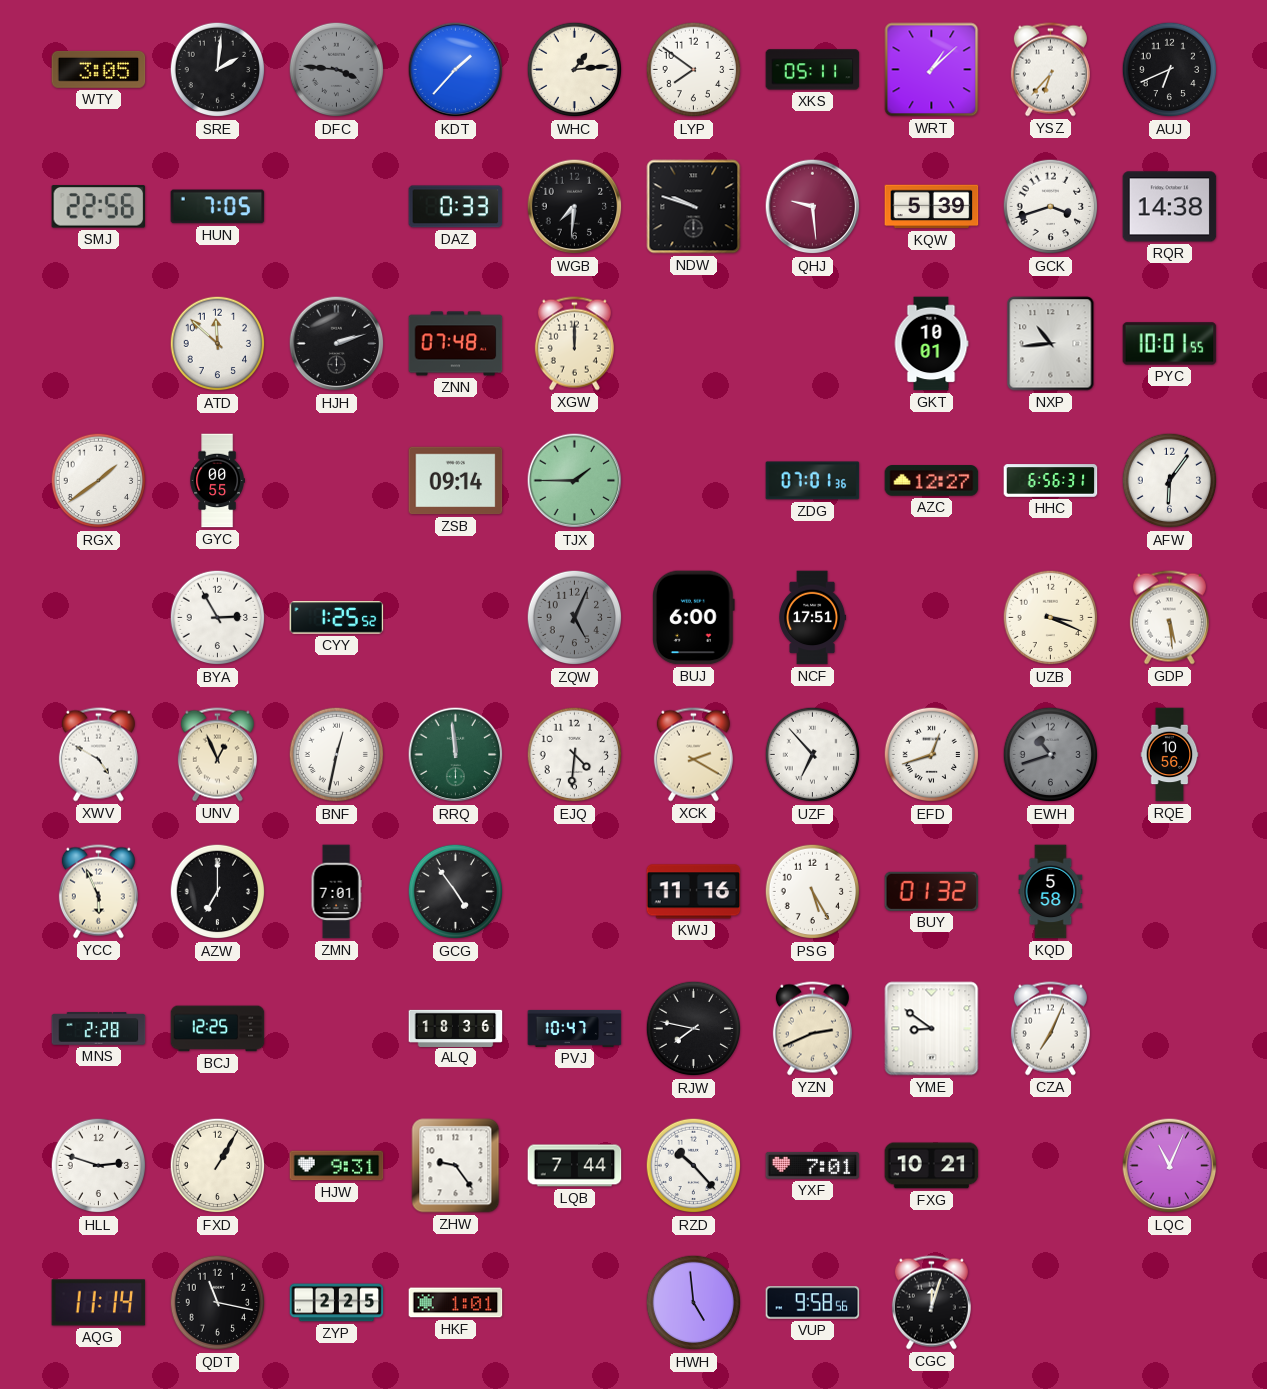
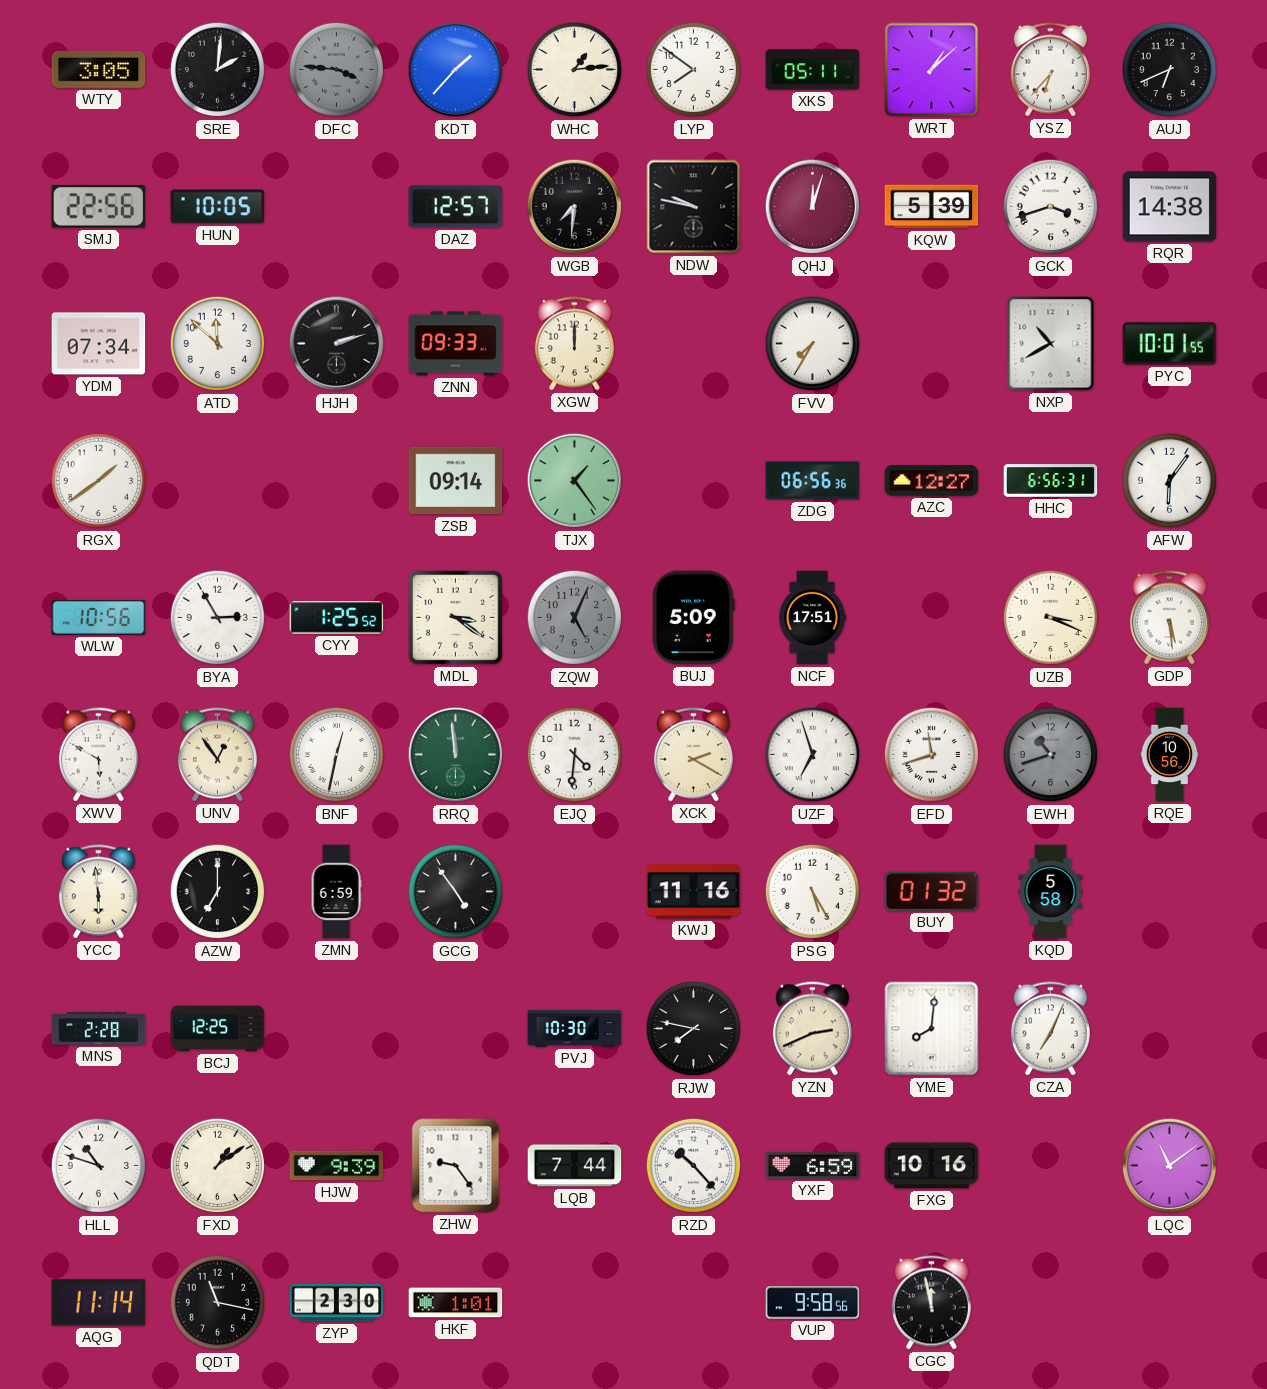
HUN: 7:05 -> 10:05
DAZ: 0:33 -> 12:57
NDW: 9:48 -> 9:47
QHJ: 9:29 -> 12:03
YDM: none -> 07:34
ZNN: 07:48 -> 09:33
FVV: none -> 7:35
GKT: 10:01 -> none
NXP: 10:44 -> 10:40
GYC: 00:55 -> none
TJX: 1:45 -> 1:24
ZDG: 07:01 -> 06:56
WLW: none -> 10:56
MDL: none -> 3:21
BUJ: 6:00 -> 5:09
XWV: 4:50 -> 5:50
UNV: 12:56 -> 12:54
UZF: 6:53 -> 6:57
EFD: 12:42 -> 11:42
YCC: 5:56 -> 5:59
ZMN: 7:01 -> 6:59
ALQ: 18:36 -> none
PVJ: 10:47 -> 10:30
YME: 8:51 -> 8:01
HLL: 2:48 -> 10:48
FXD: 1:05 -> 1:09
HJW: 9:31 -> 9:39
YXF: 7:01 -> 6:59
FXG: 10:21 -> 10:16
LQC: 11:04 -> 11:09
ZYP: 2:25 -> 2:30
HWH: 4:59 -> none
CGC: 12:03 -> 11:58
